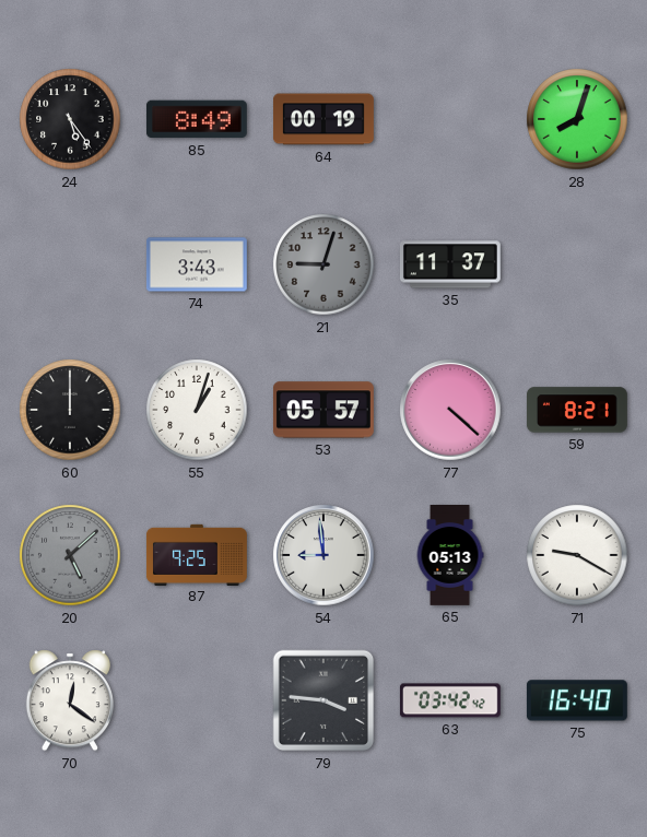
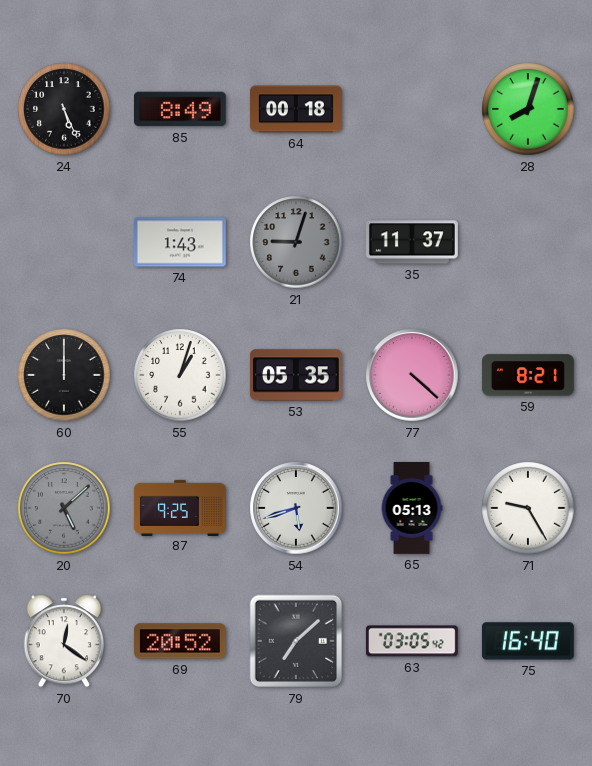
24: 5:24 -> 5:26
64: 00:19 -> 00:18
74: 3:43 -> 1:43
53: 05:57 -> 05:35
54: 8:59 -> 5:42
71: 9:20 -> 9:25
69: none -> 20:52
79: 3:46 -> 7:08
63: 03:42 -> 03:05
